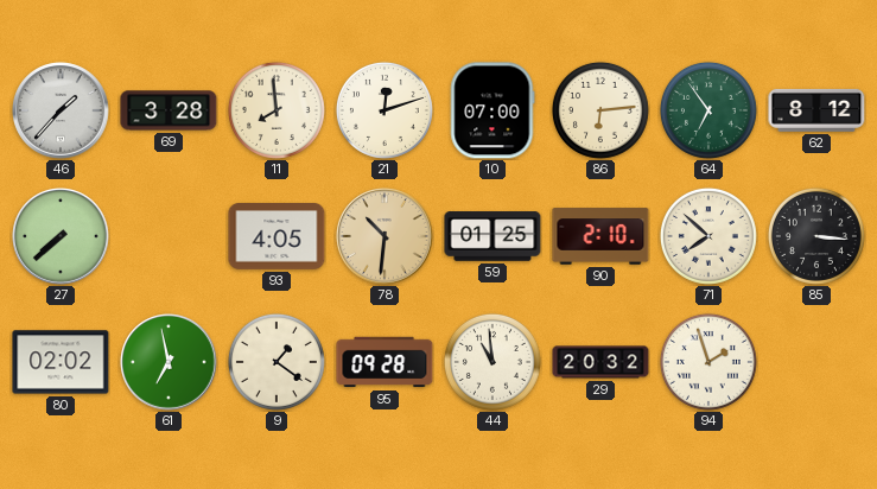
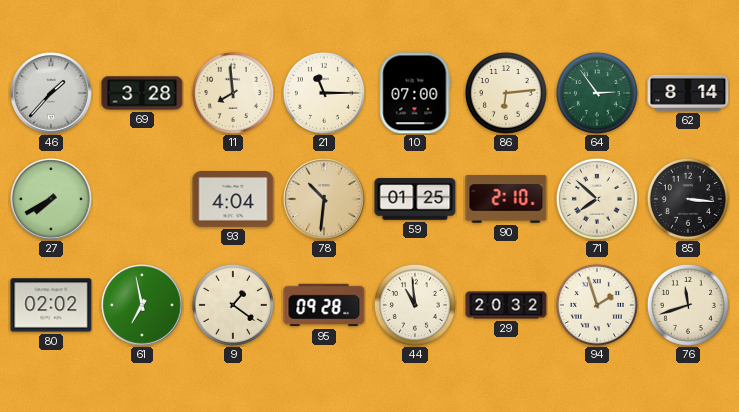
21: 12:12 -> 11:15
64: 6:54 -> 2:54
62: 8:12 -> 8:14
27: 7:38 -> 7:40
93: 4:05 -> 4:04
76: none -> 11:42
